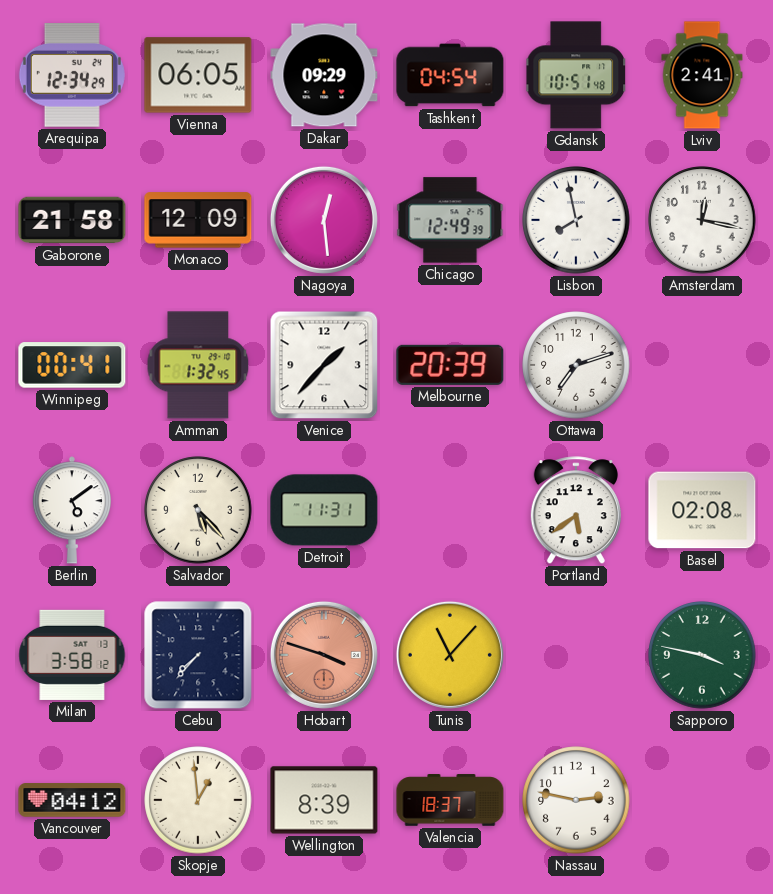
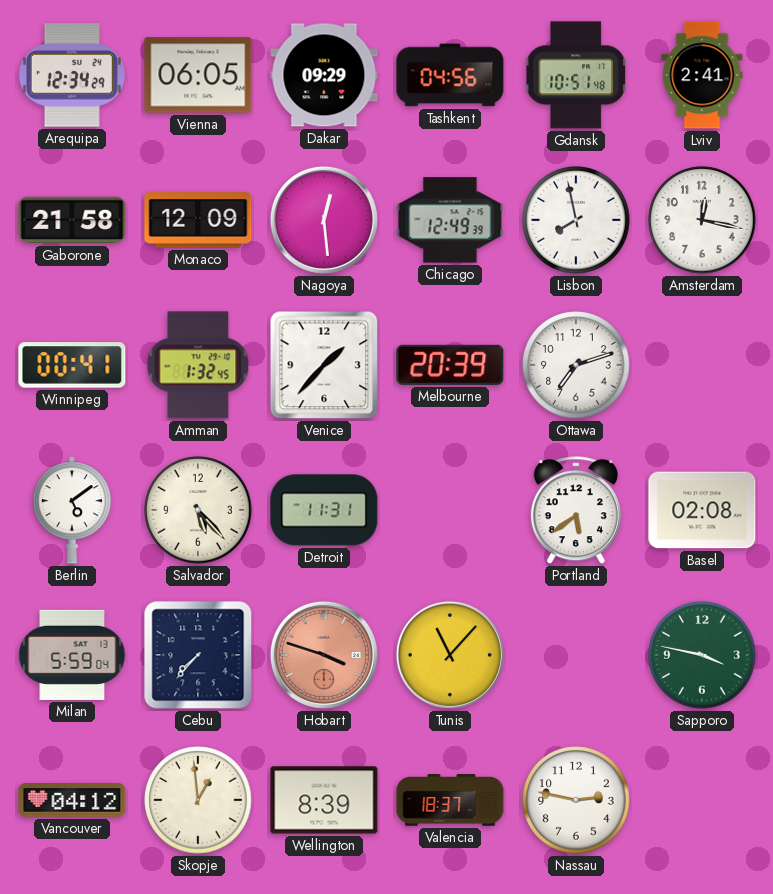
Tashkent: 04:54 -> 04:56
Milan: 3:58 -> 5:59
